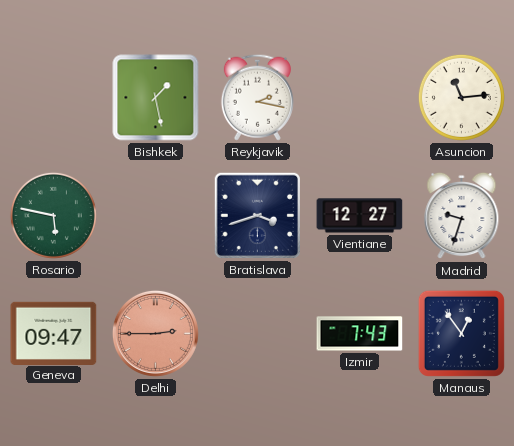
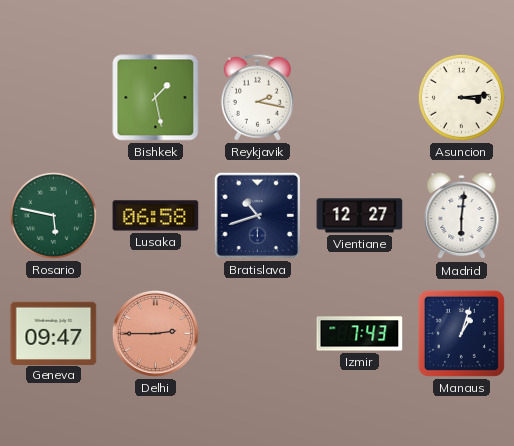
Asuncion: 11:14 -> 3:14
Lusaka: none -> 06:58
Bratislava: 3:42 -> 10:42
Madrid: 9:33 -> 6:01
Manaus: 12:54 -> 1:03
